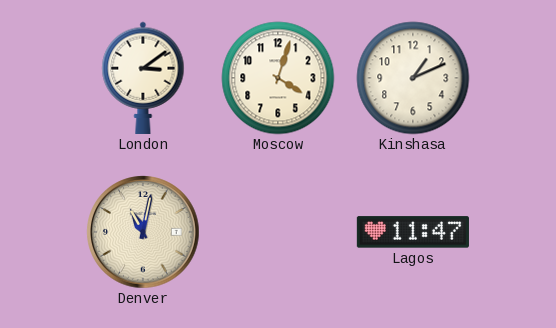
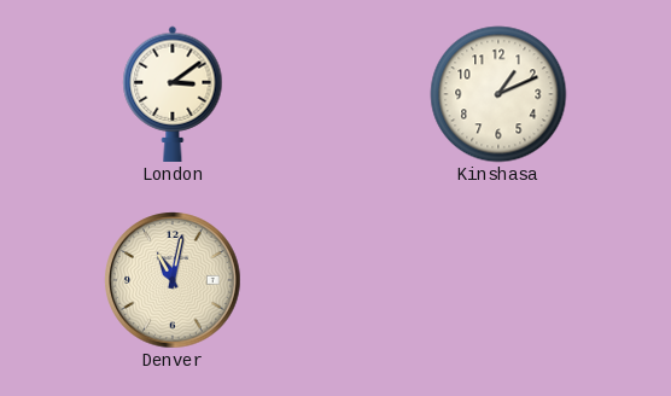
Moscow: 4:03 -> none
Lagos: 11:47 -> none
